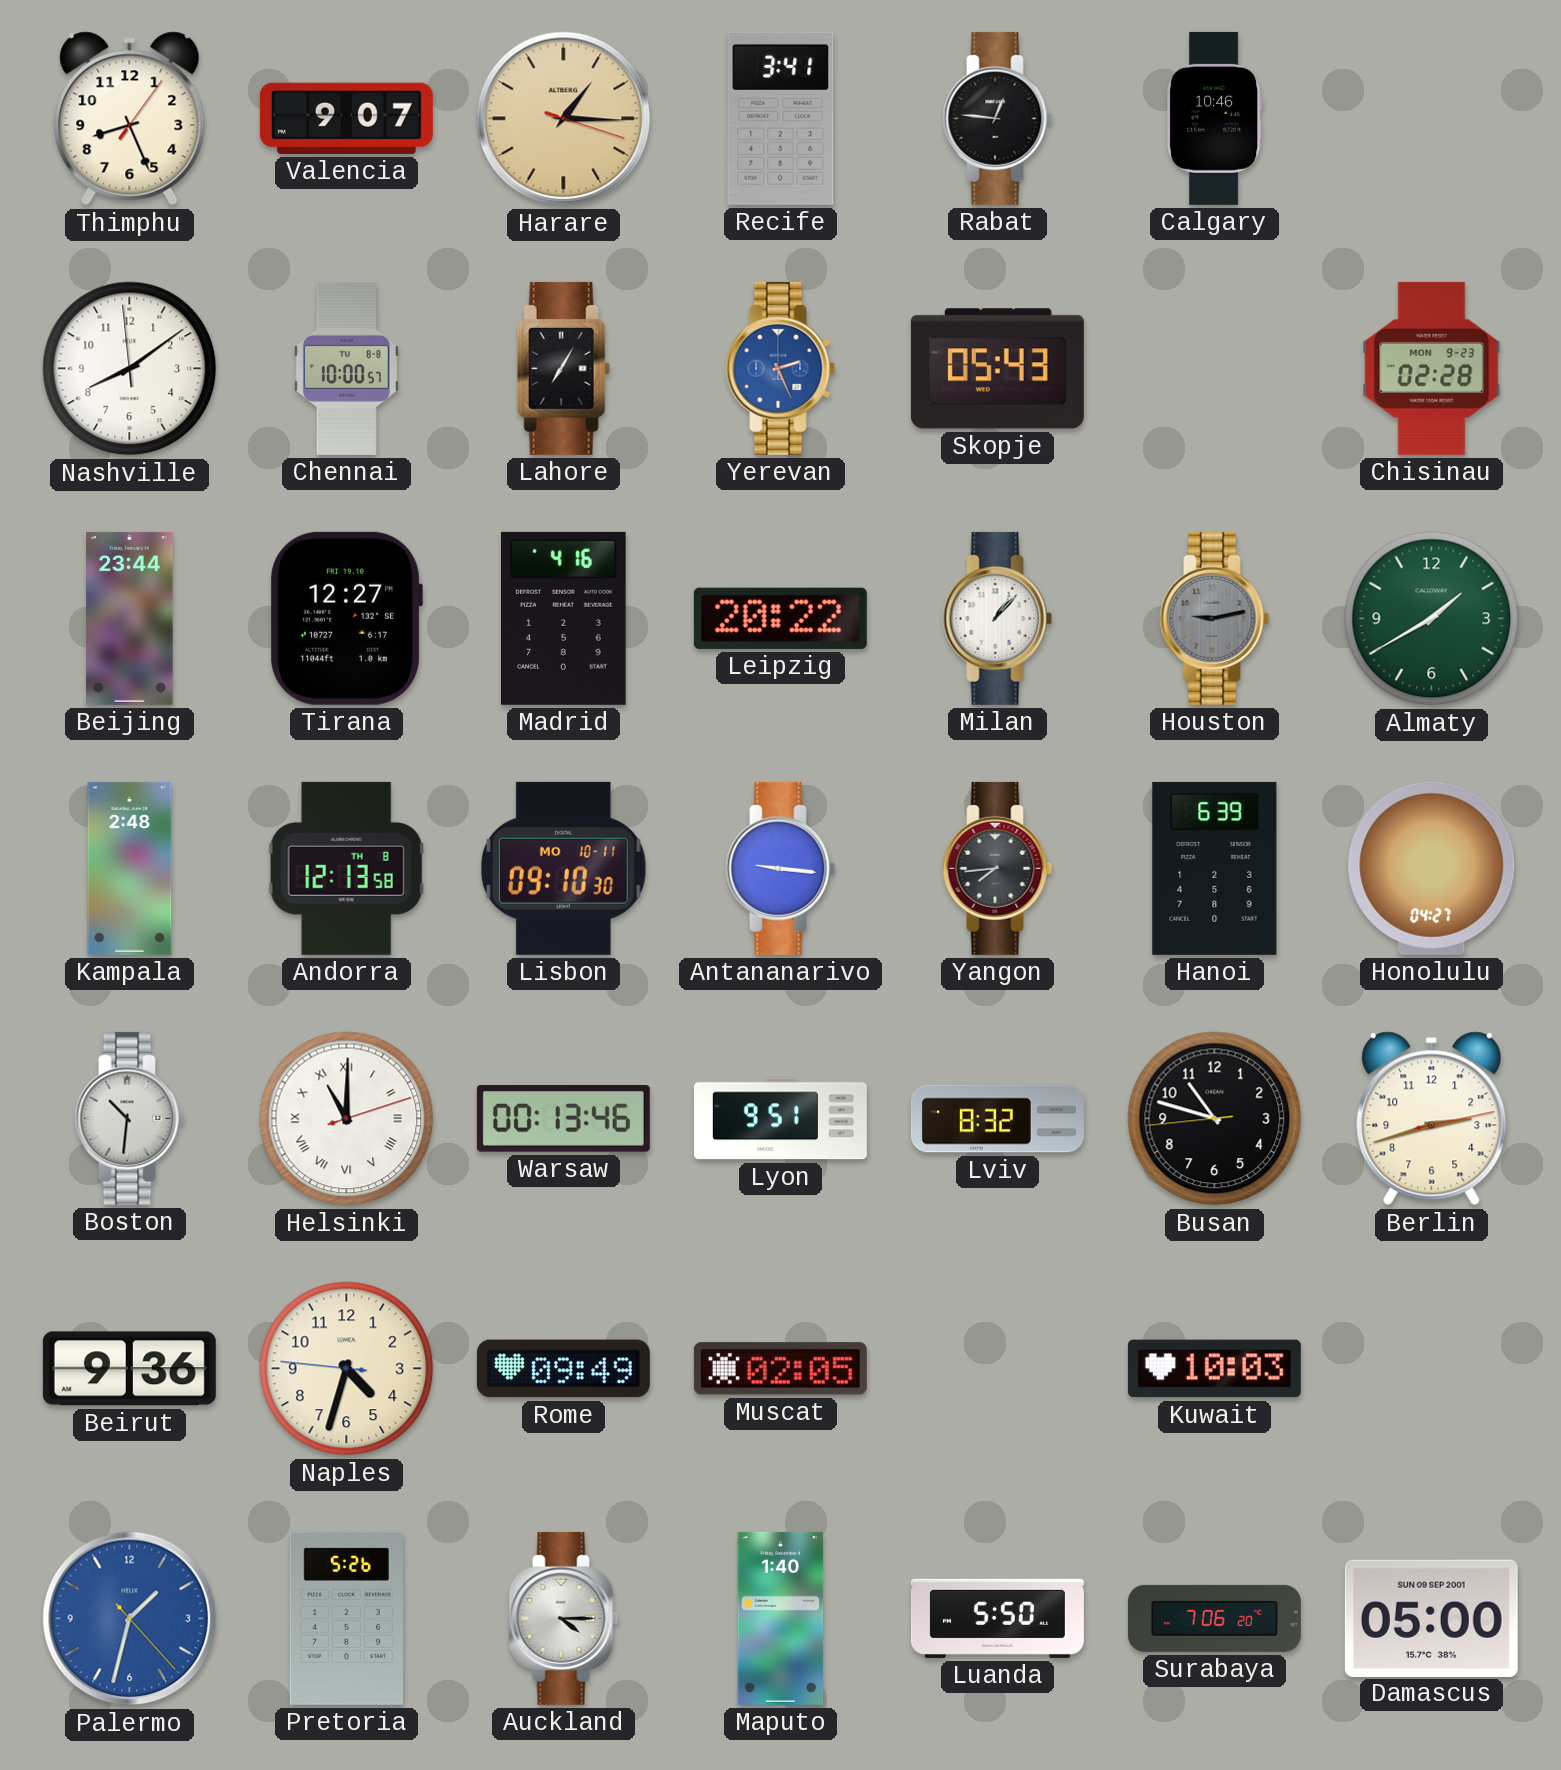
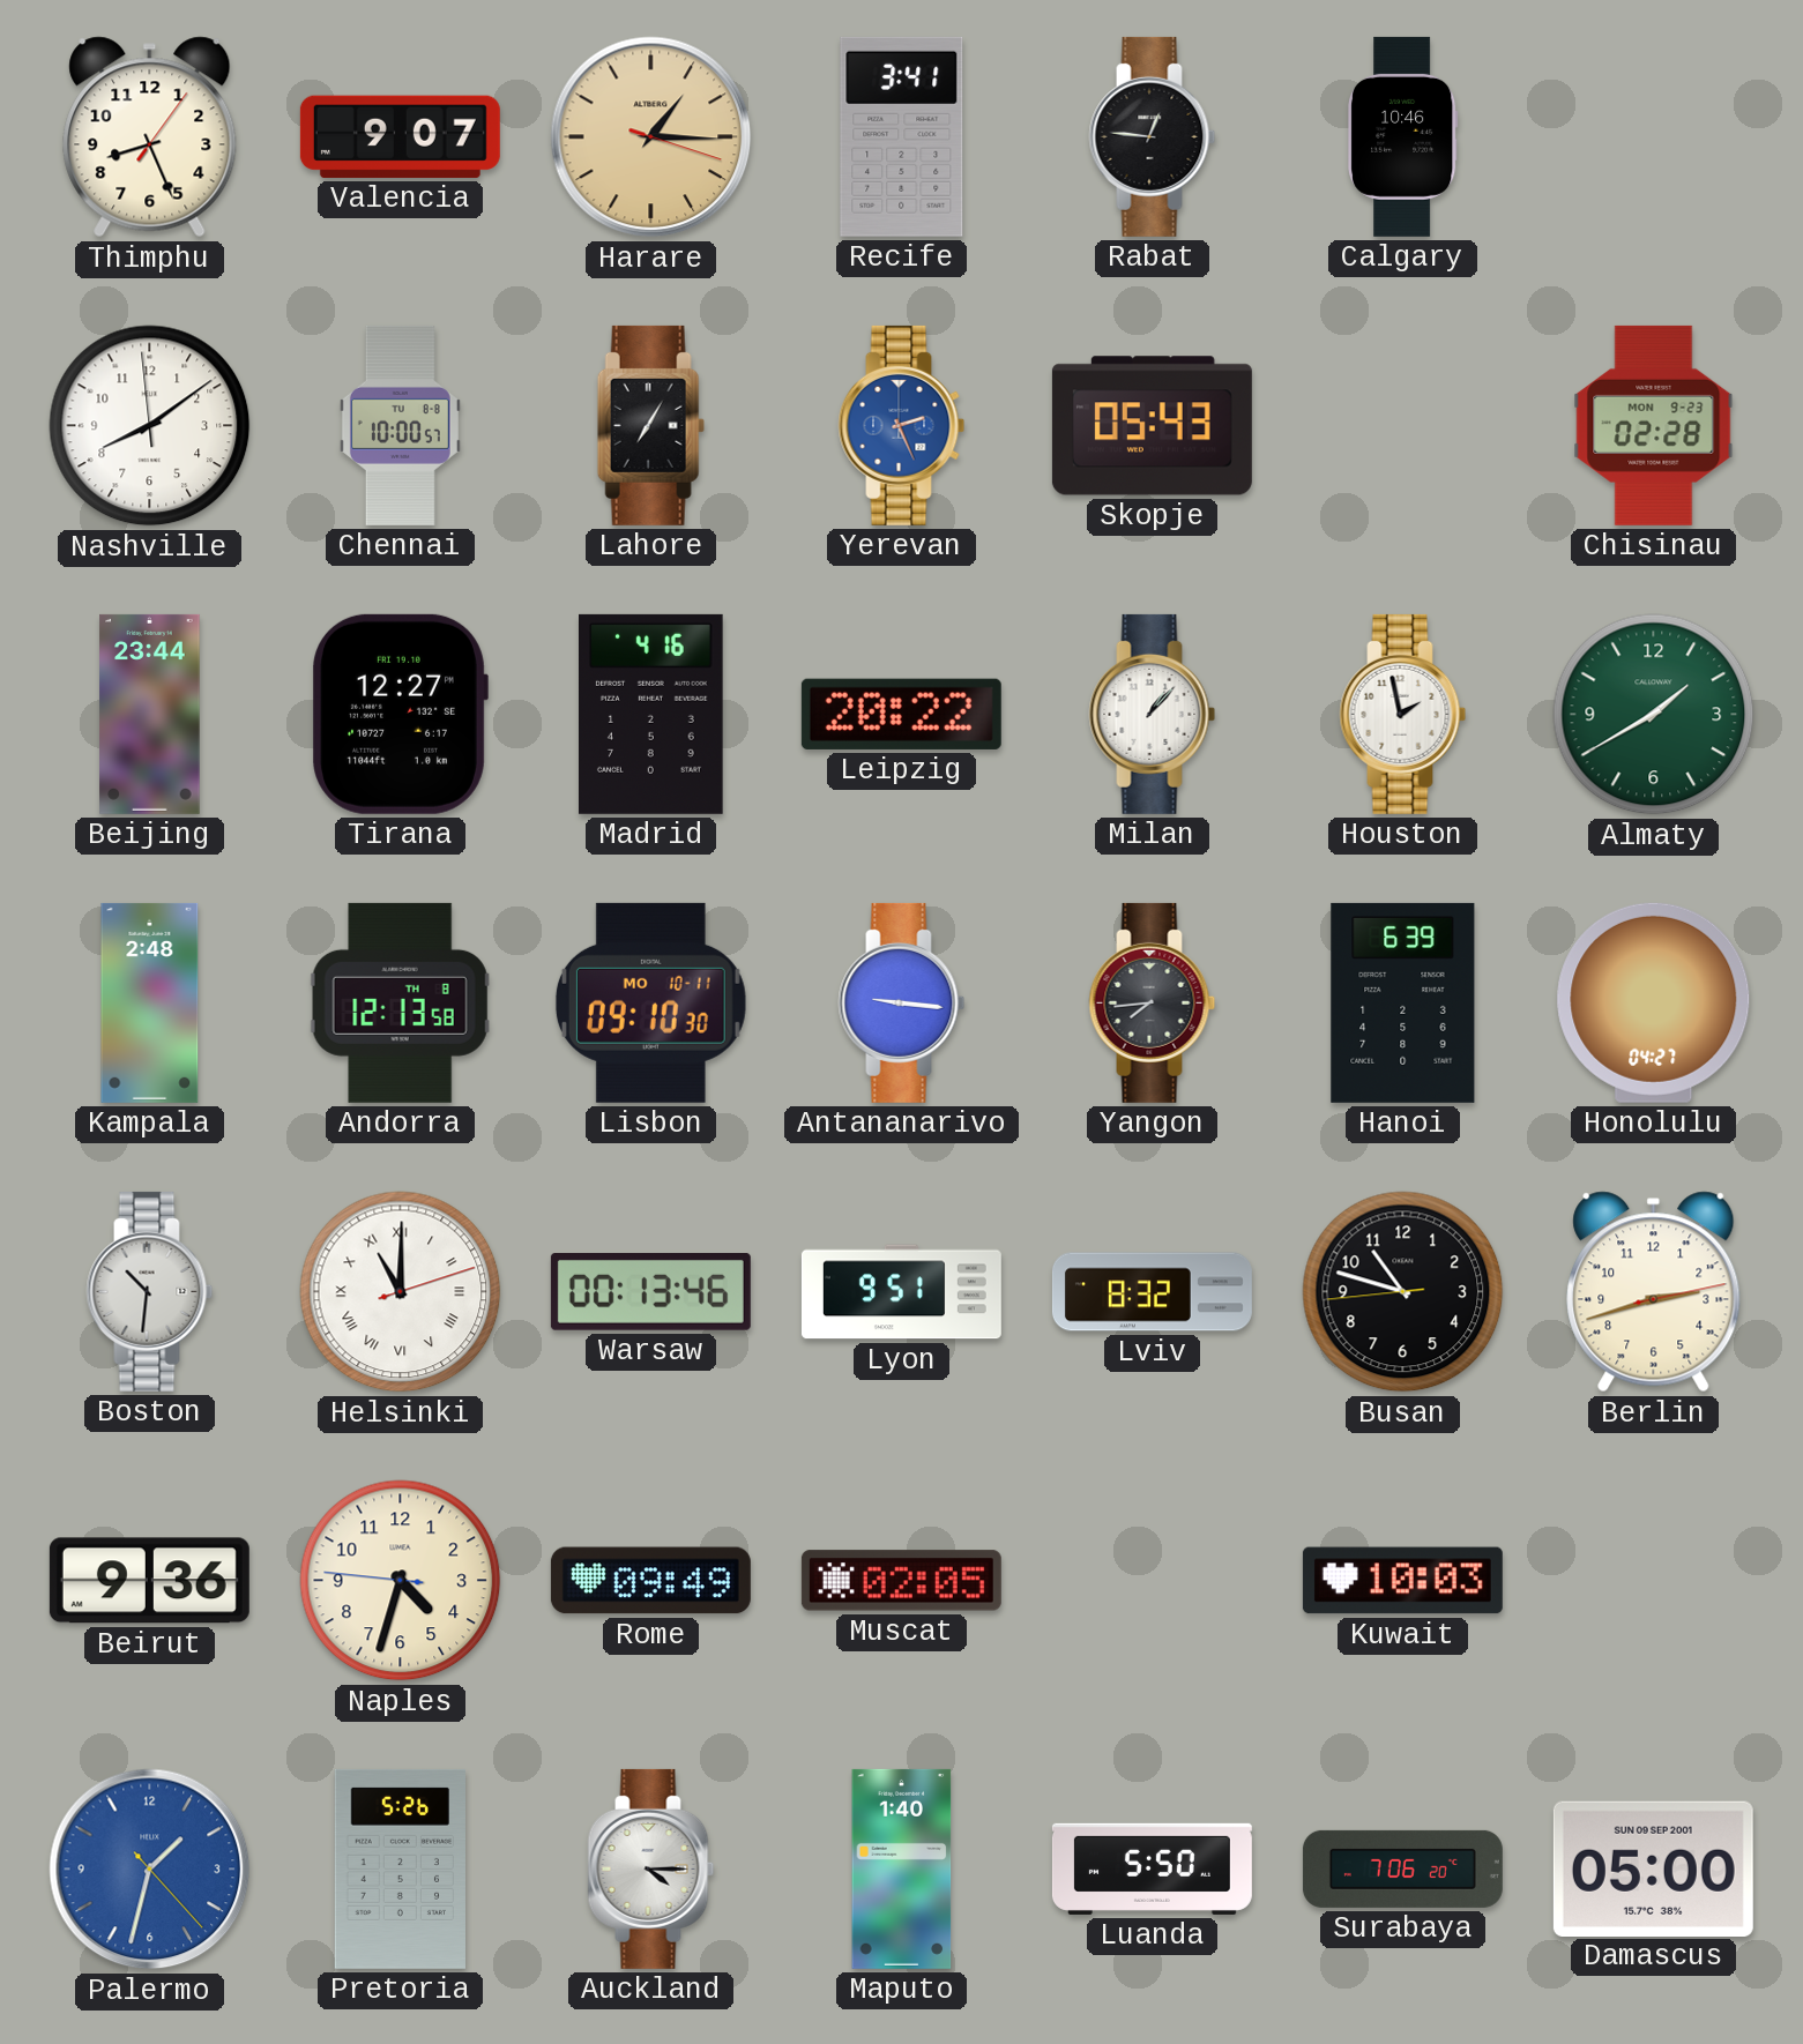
Houston: 9:13 -> 1:58
Houston dial: grey -> white
